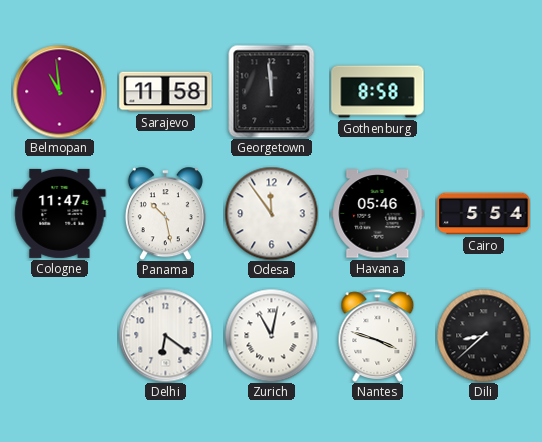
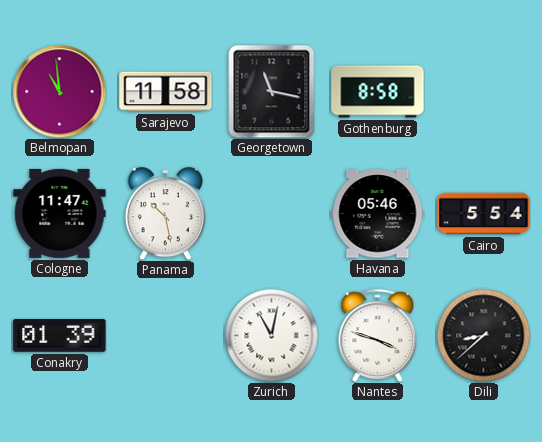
Georgetown: 11:59 -> 11:17
Odesa: 11:54 -> none
Conakry: none -> 01:39
Delhi: 6:21 -> none
